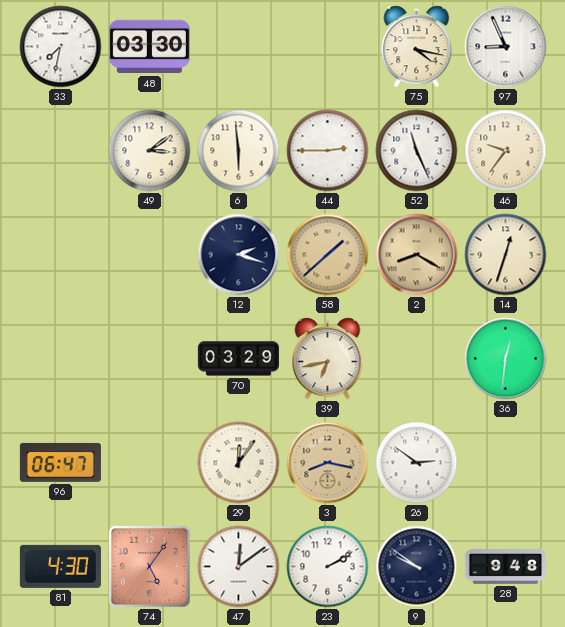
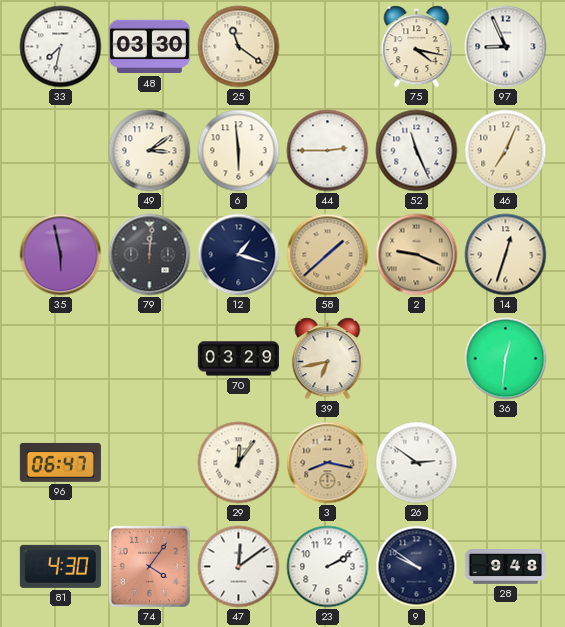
25: none -> 11:21
46: 9:36 -> 7:04
35: none -> 5:58
79: none -> 12:01
12: 2:18 -> 1:18
2: 8:20 -> 9:19
74: 5:06 -> 4:06
